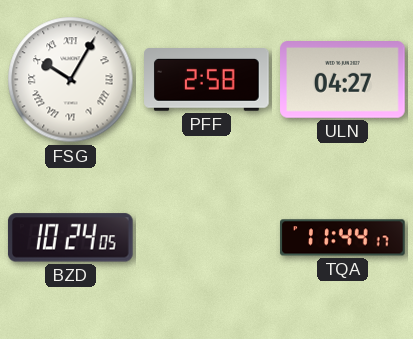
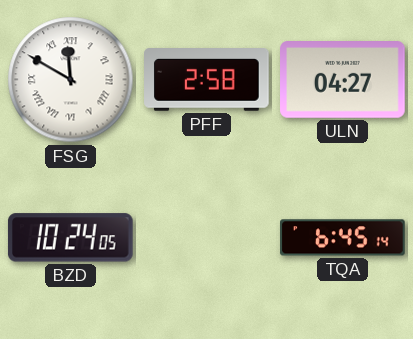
FSG: 10:05 -> 11:50
TQA: 11:44 -> 6:45
